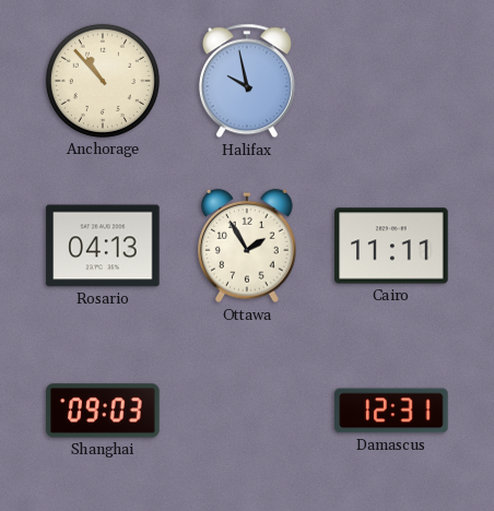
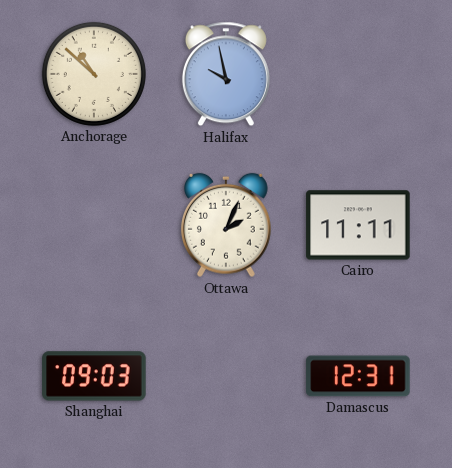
Anchorage: 10:53 -> 10:52
Rosario: 04:13 -> none
Ottawa: 1:55 -> 2:04
